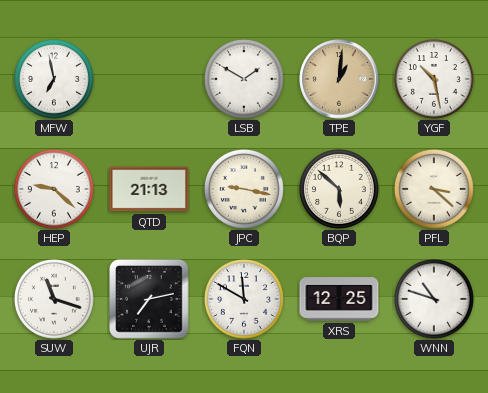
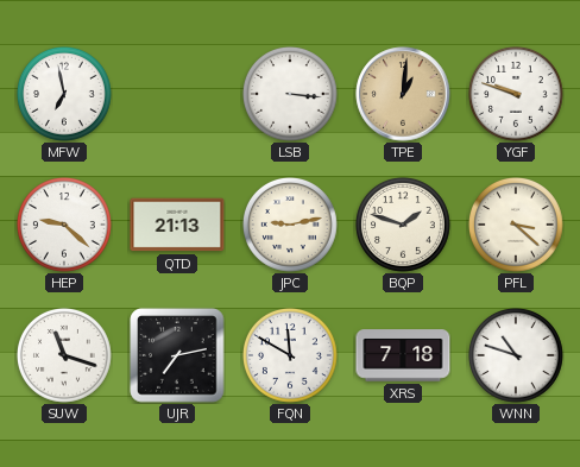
LSB: 1:50 -> 3:16
YGF: 10:28 -> 9:48
JPC: 9:17 -> 9:13
BQP: 5:52 -> 1:48
XRS: 12:25 -> 7:18
